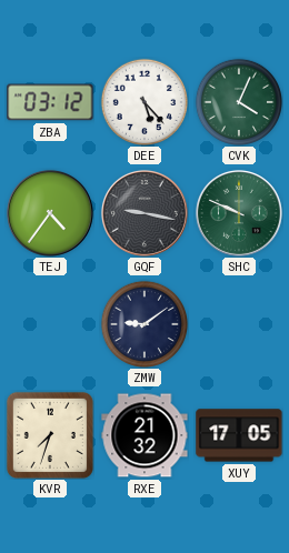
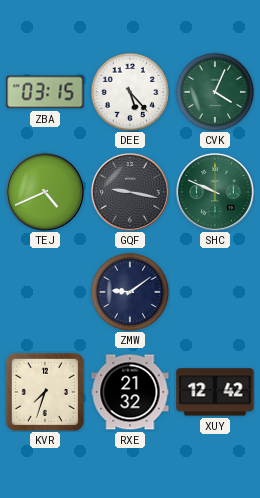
ZBA: 03:12 -> 03:15
TEJ: 4:36 -> 4:41
XUY: 17:05 -> 12:42
